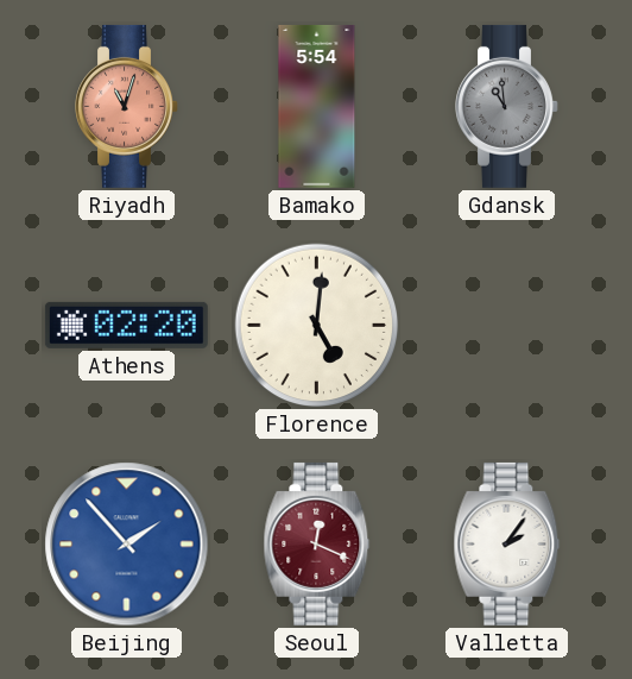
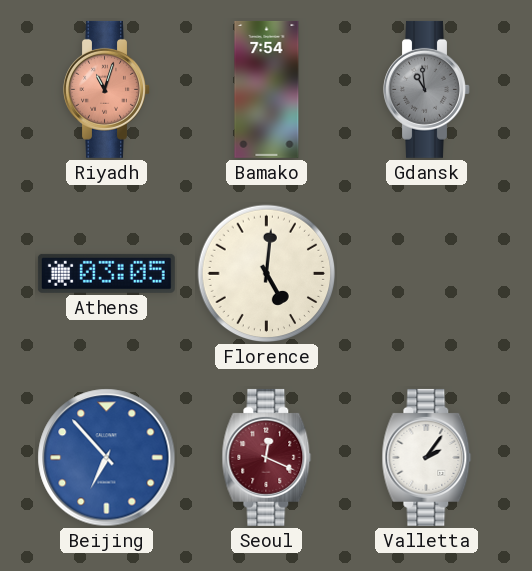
Bamako: 5:54 -> 7:54
Athens: 02:20 -> 03:05
Beijing: 1:53 -> 6:53
